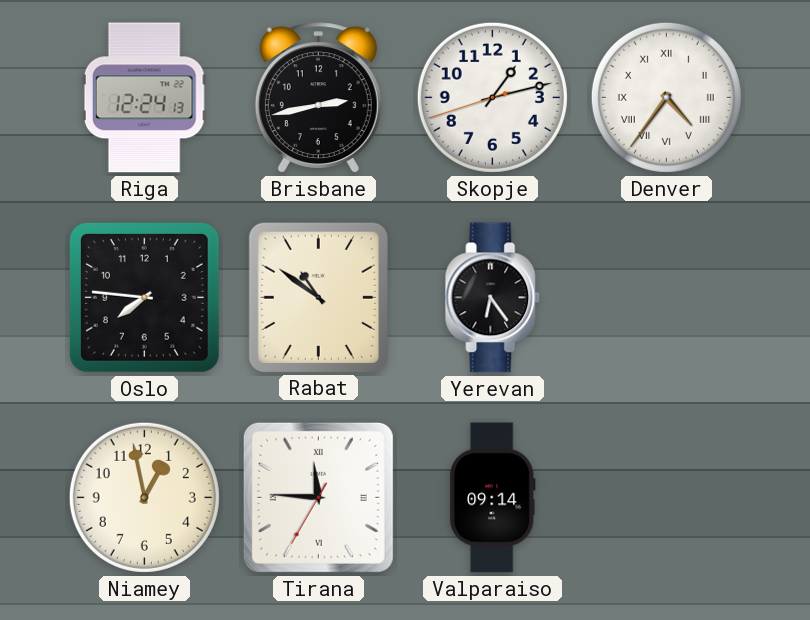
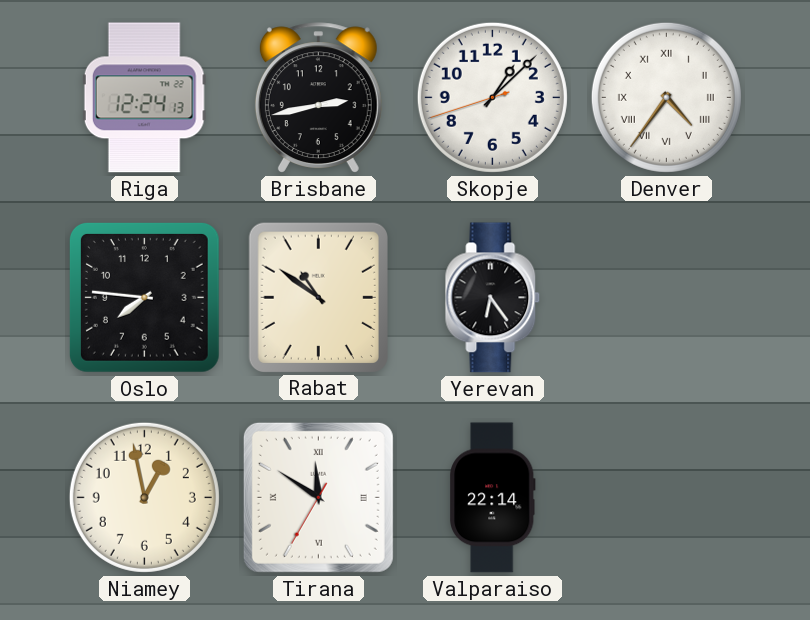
Skopje: 1:12 -> 1:07
Tirana: 11:45 -> 11:50
Valparaiso: 09:14 -> 22:14
